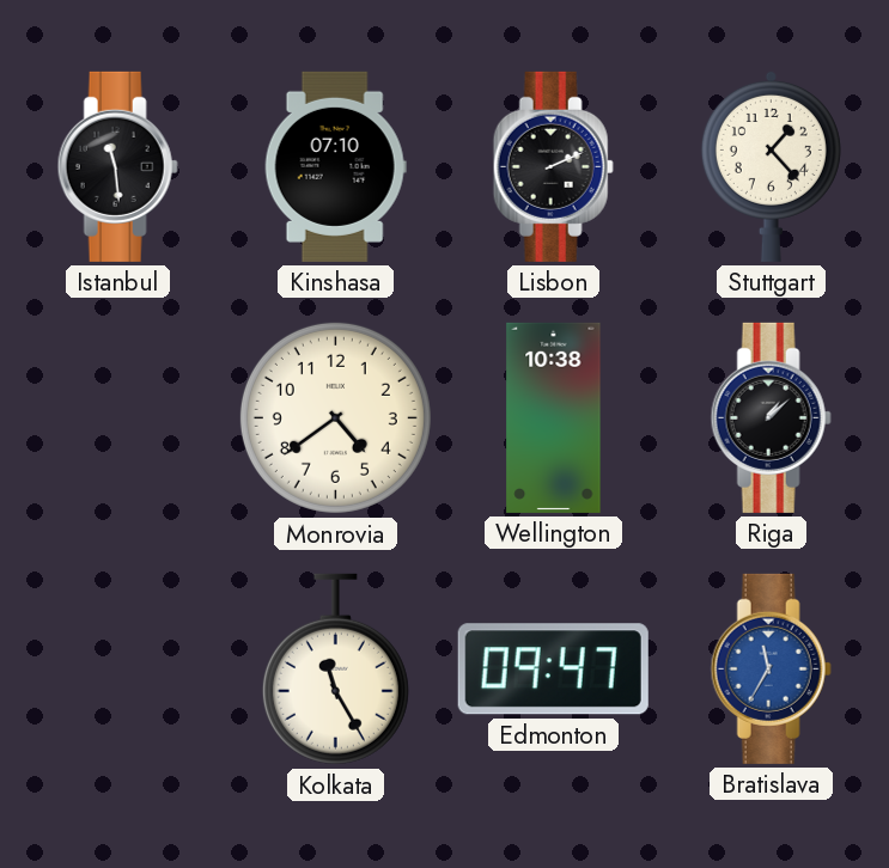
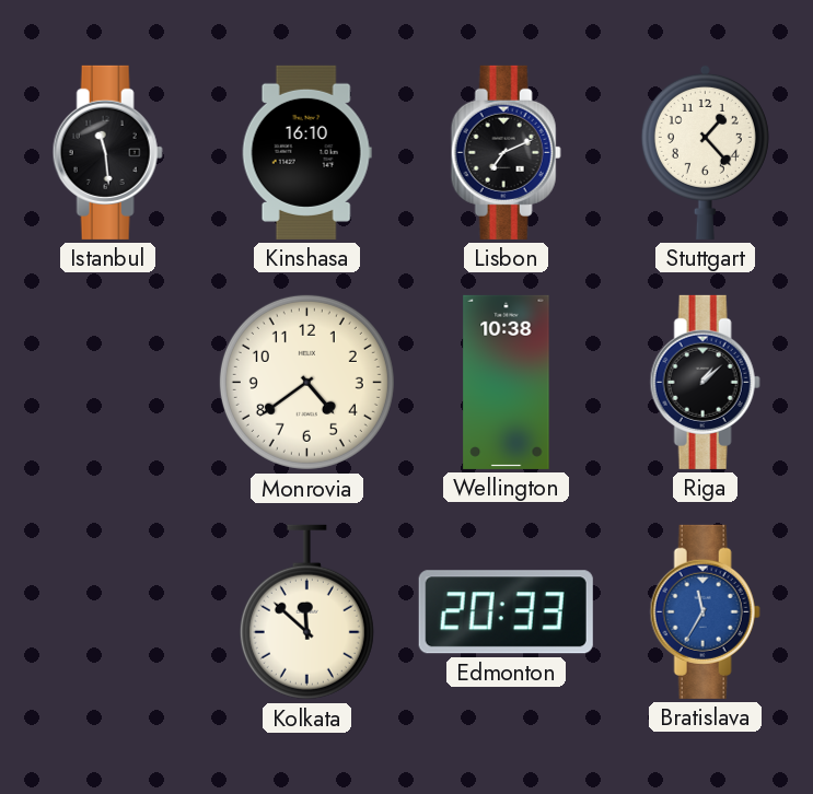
Kinshasa: 07:10 -> 16:10
Lisbon: 2:11 -> 7:11
Kolkata: 11:25 -> 11:52
Edmonton: 09:47 -> 20:33
